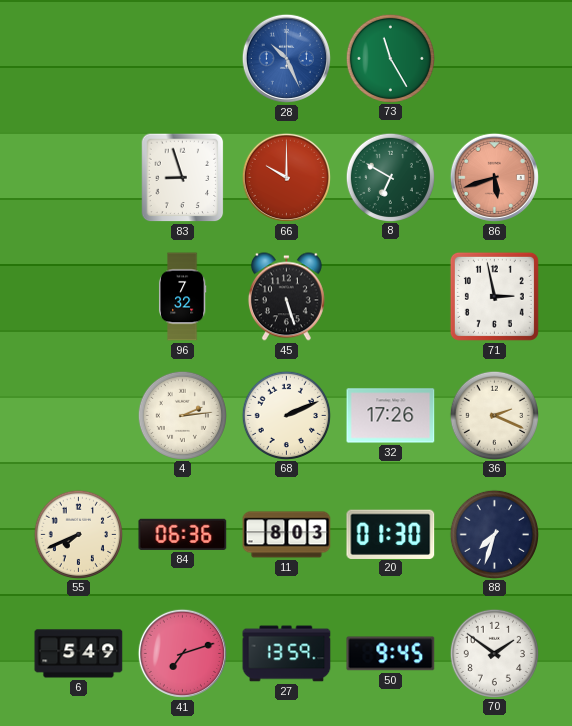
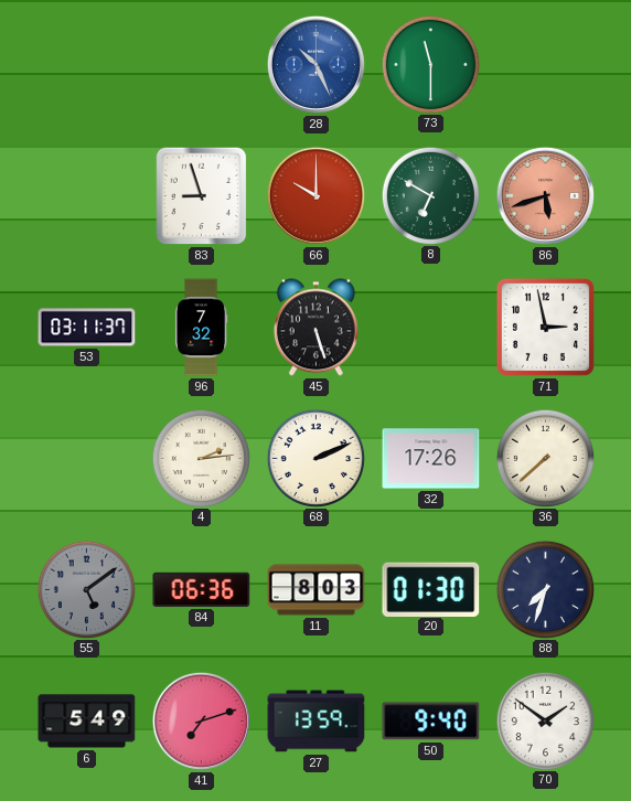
73: 11:25 -> 11:30
53: none -> 03:11
36: 2:19 -> 7:38
55: 7:41 -> 5:09
55 dial: cream -> grey
50: 9:45 -> 9:40
